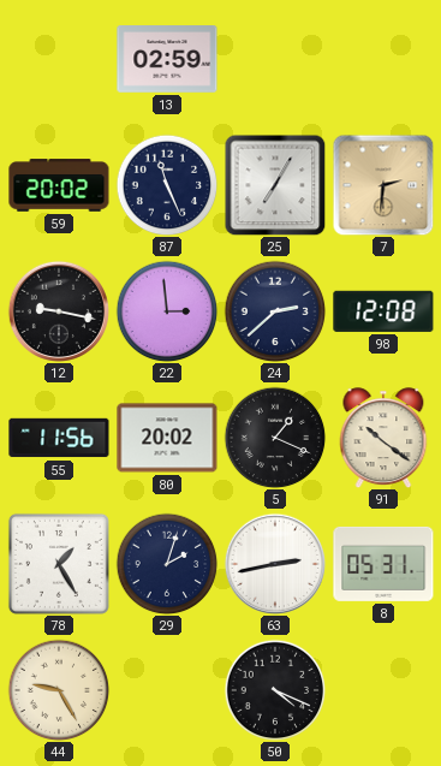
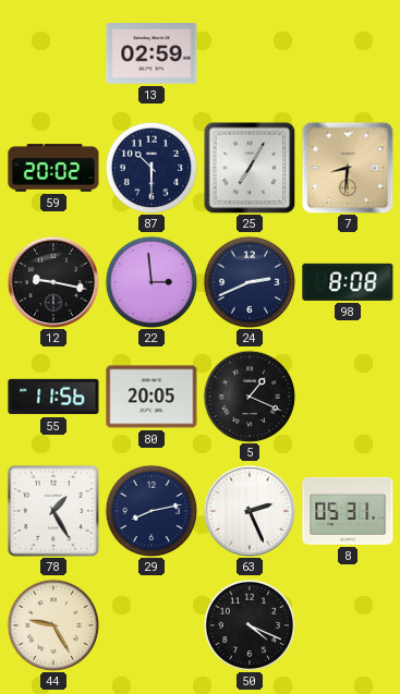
87: 11:26 -> 10:30
7: 2:31 -> 8:31
24: 2:38 -> 2:41
98: 12:08 -> 8:08
80: 20:02 -> 20:05
91: 10:21 -> none
29: 2:03 -> 8:13
63: 2:43 -> 2:26
